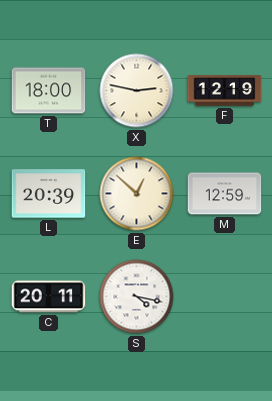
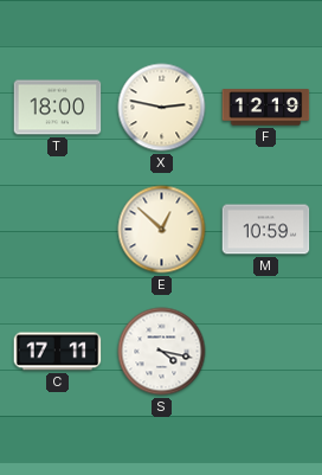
L: 20:39 -> none
M: 12:59 -> 10:59
C: 20:11 -> 17:11
